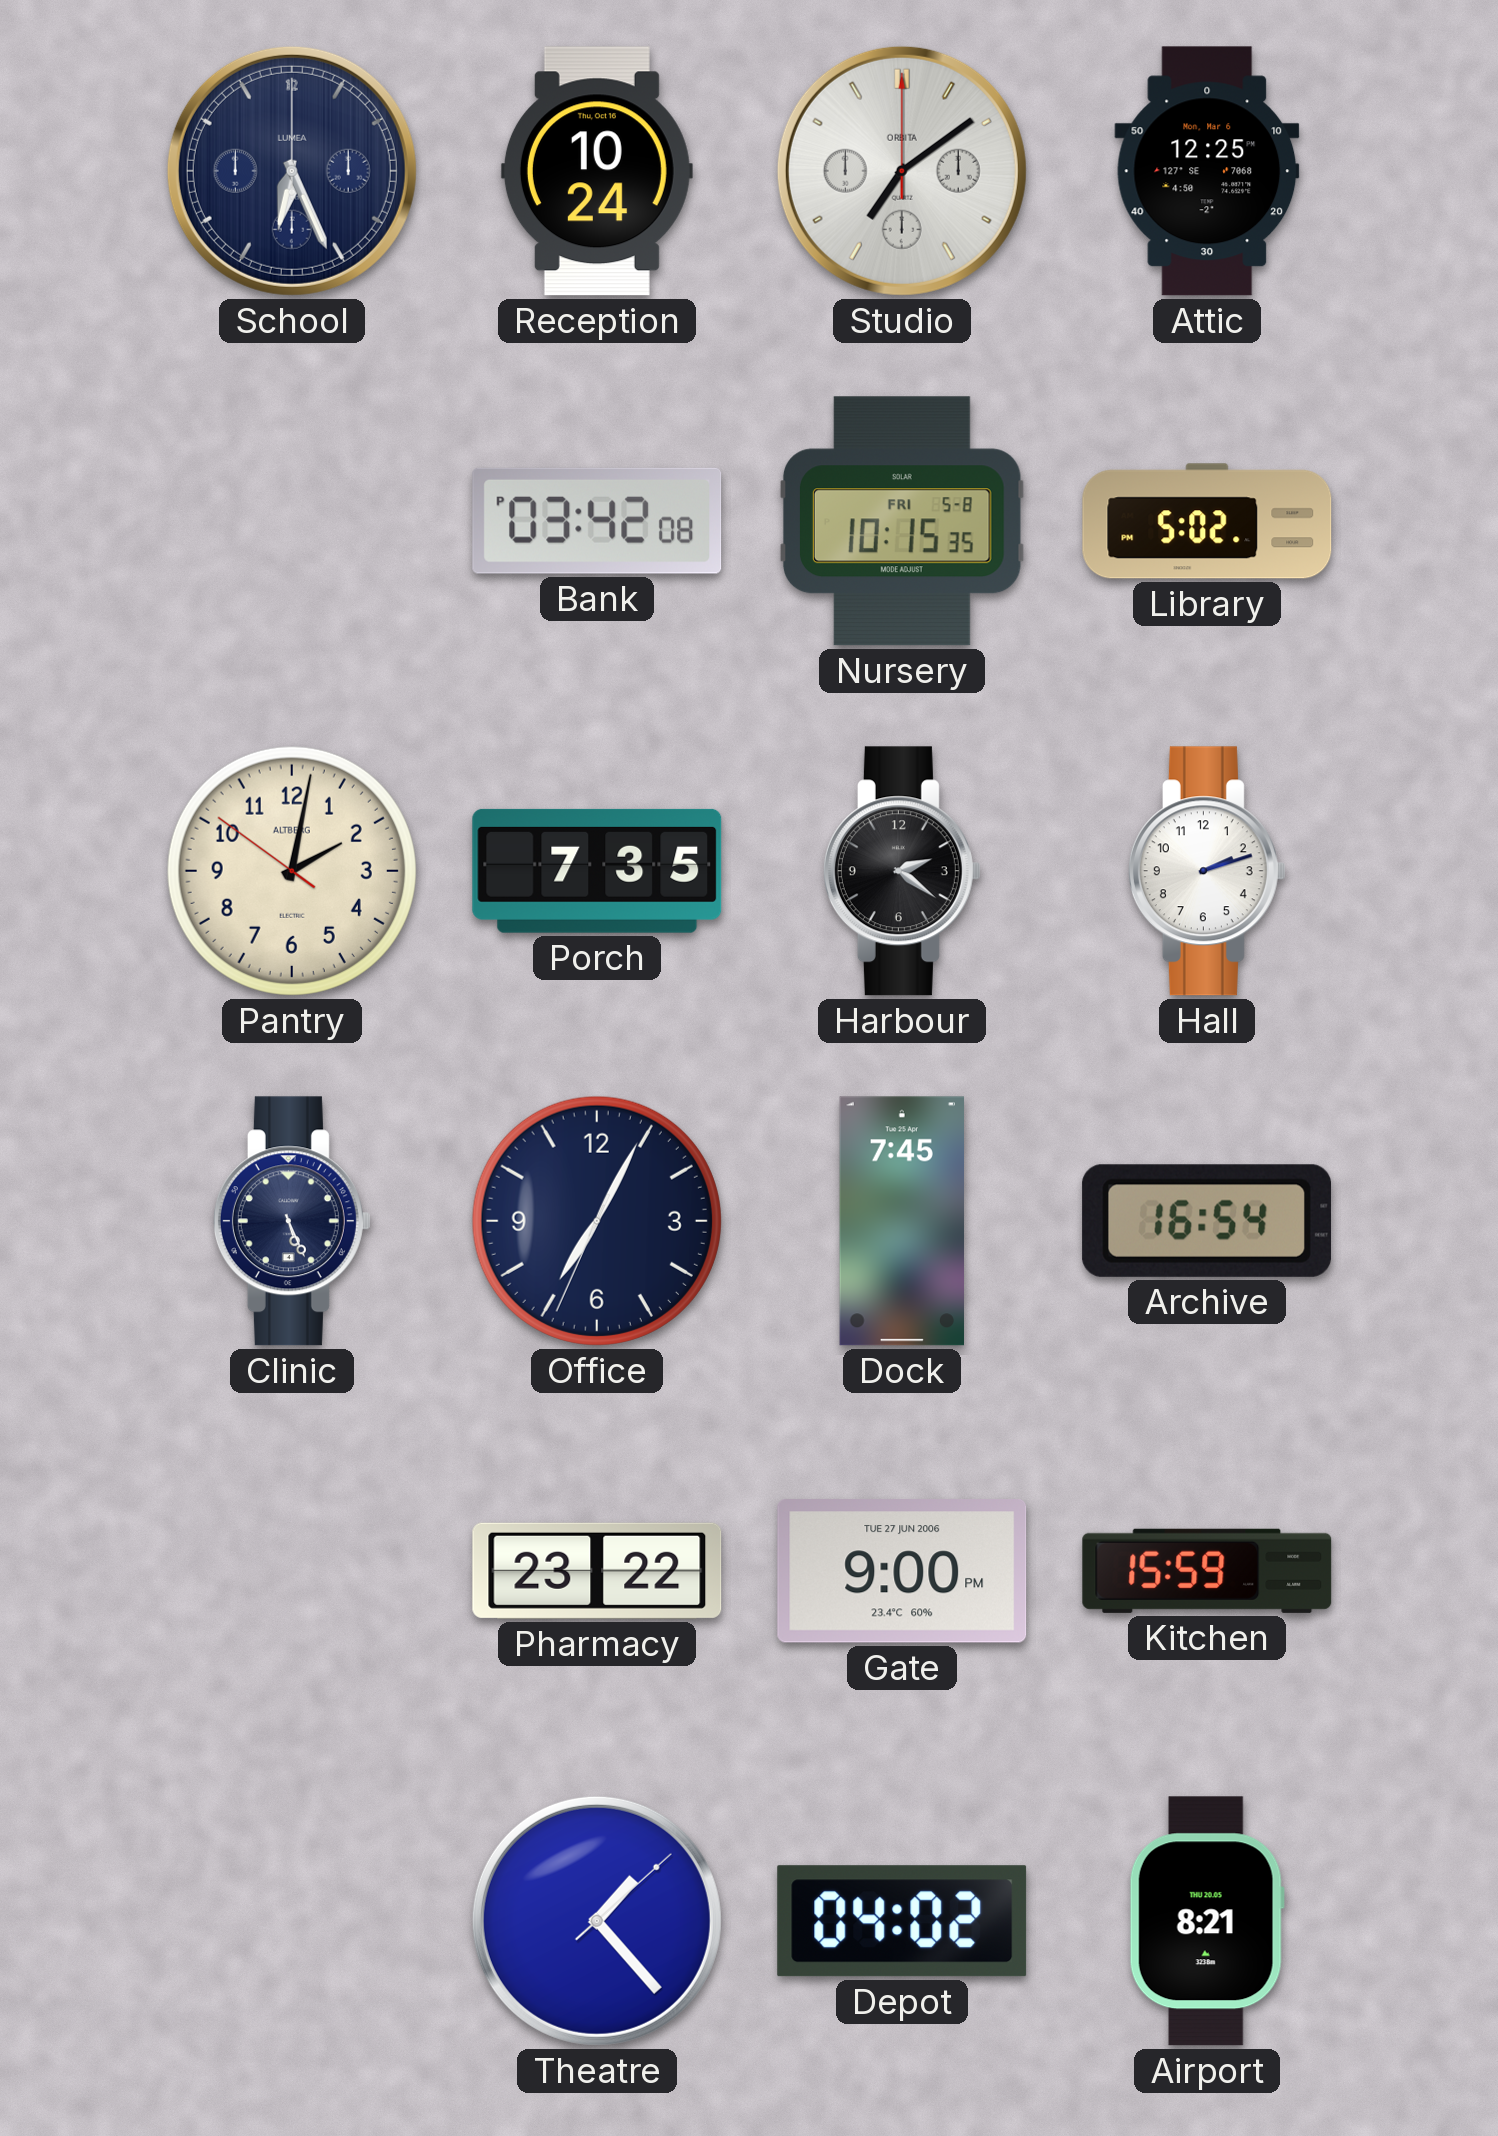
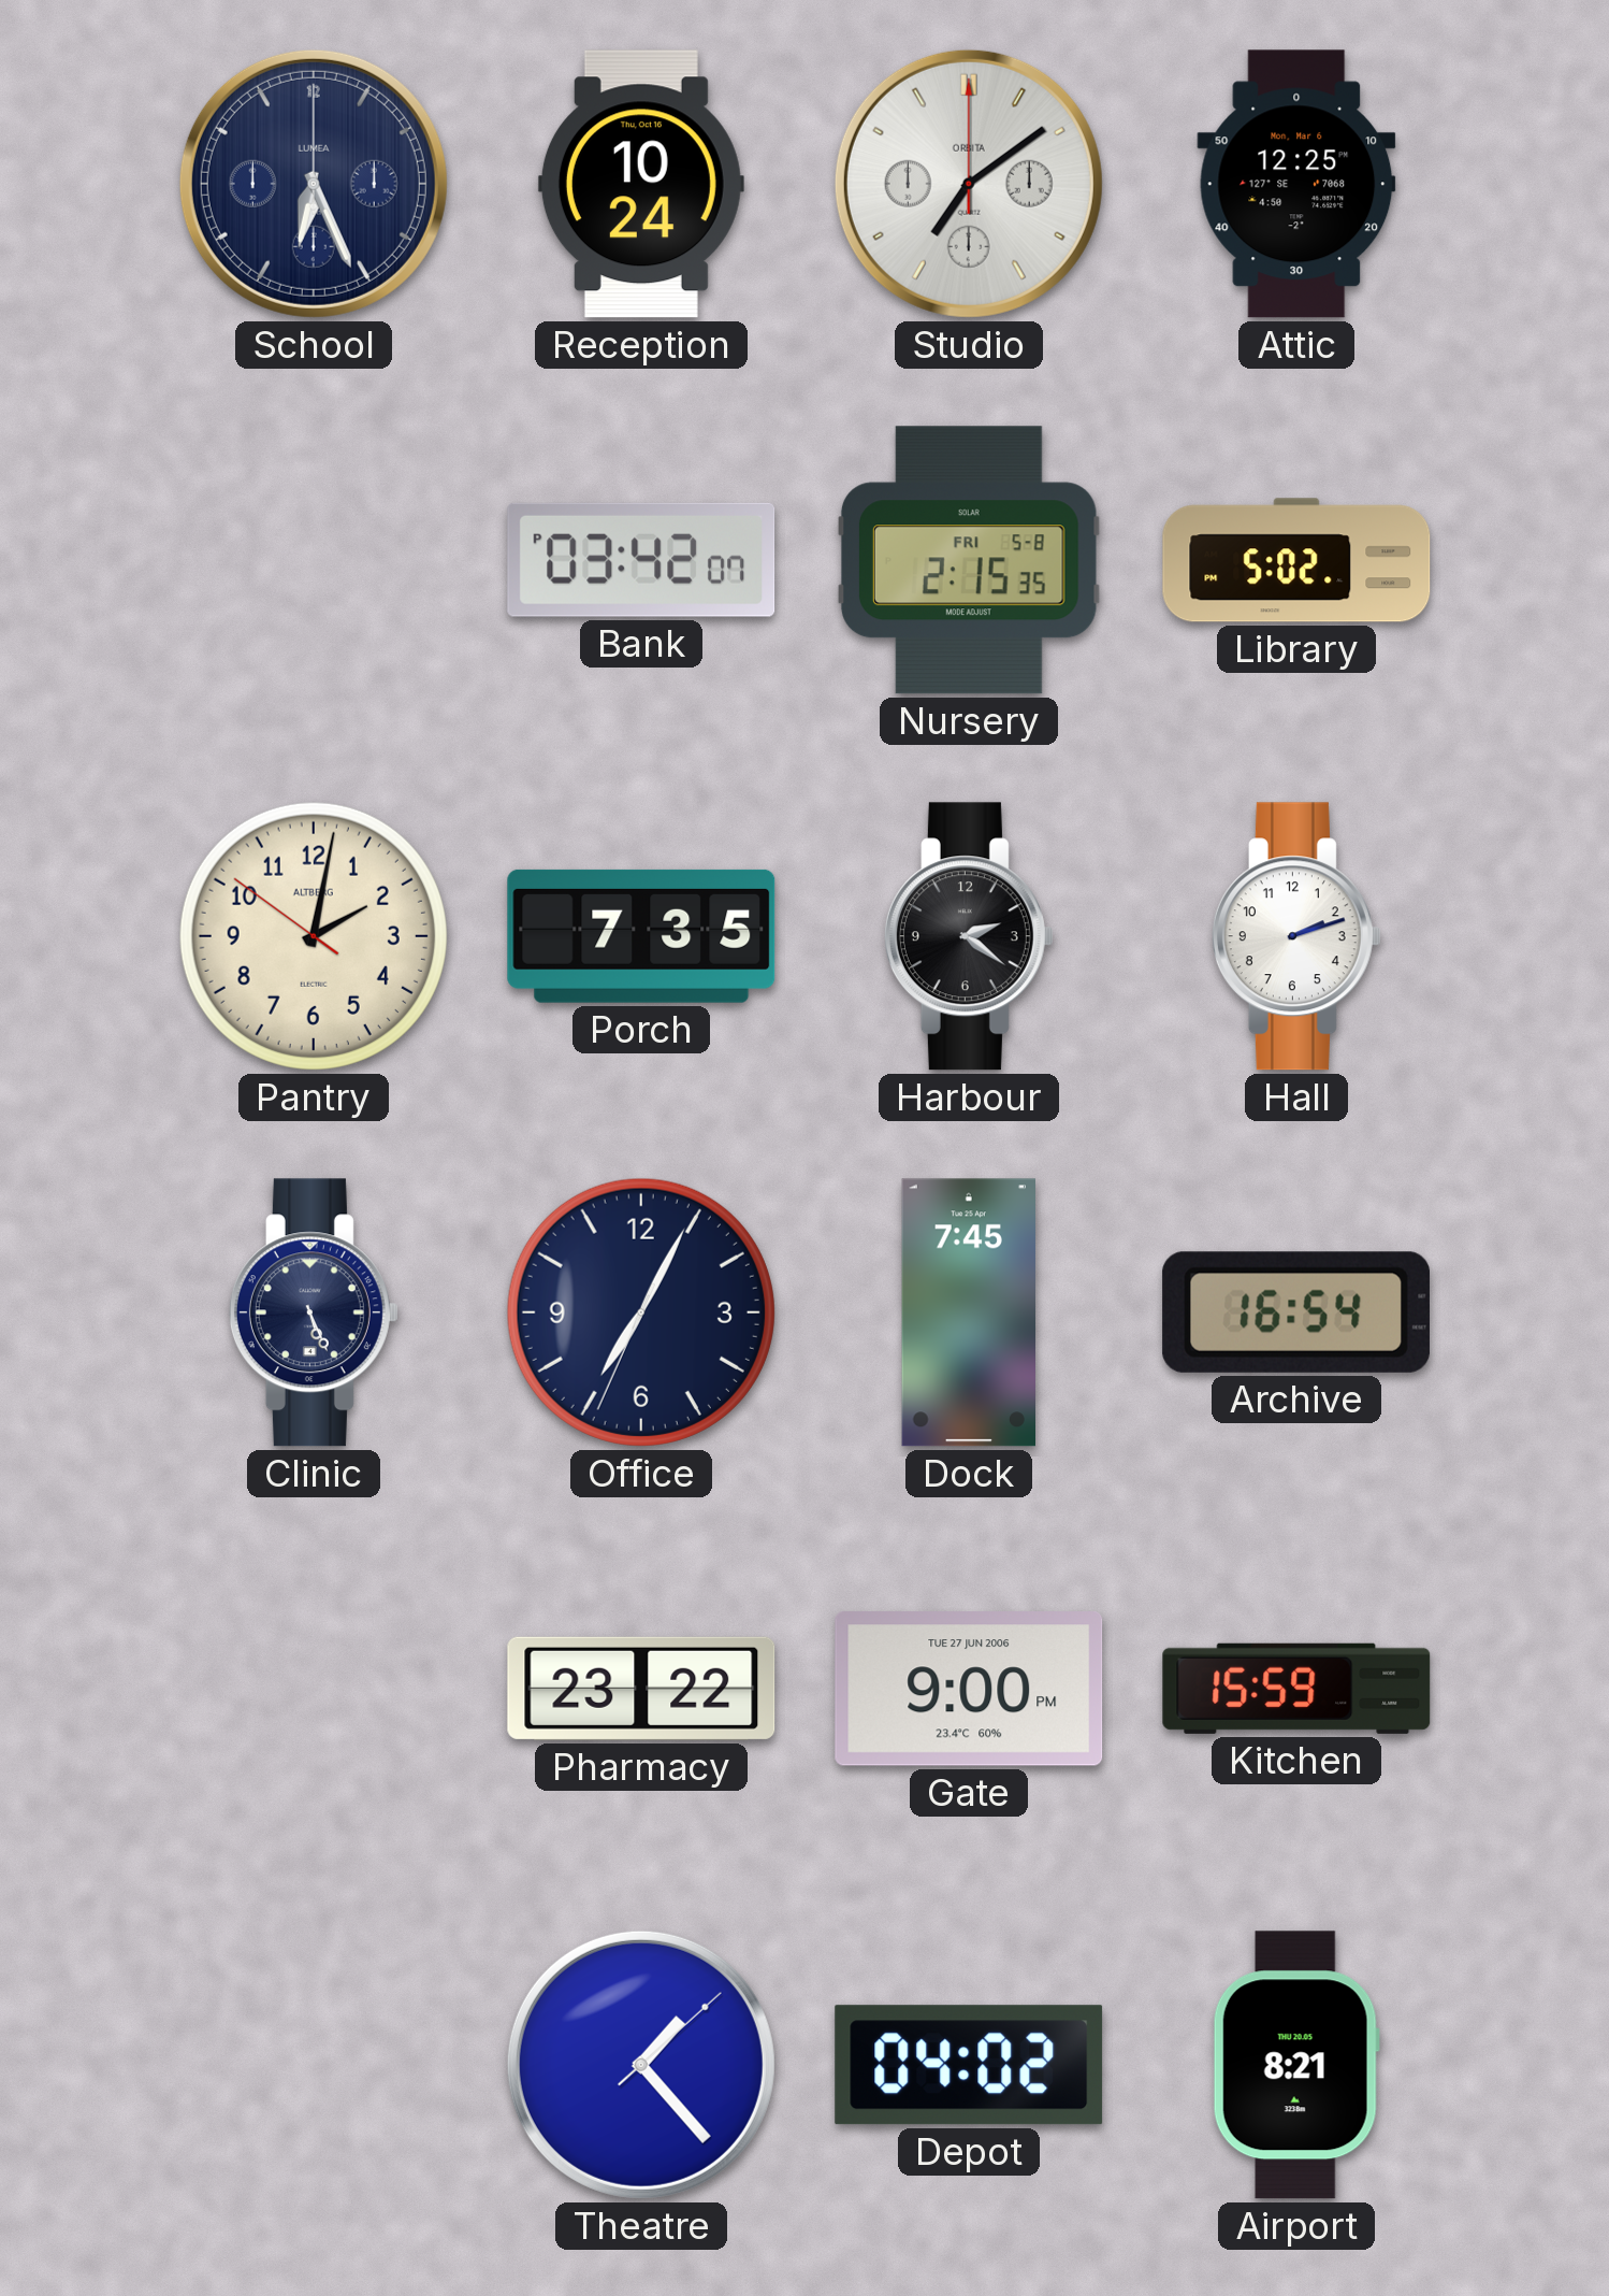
Bank: 03:42:08 PM -> 03:42:07 PM
Nursery: 10:15 -> 2:15
